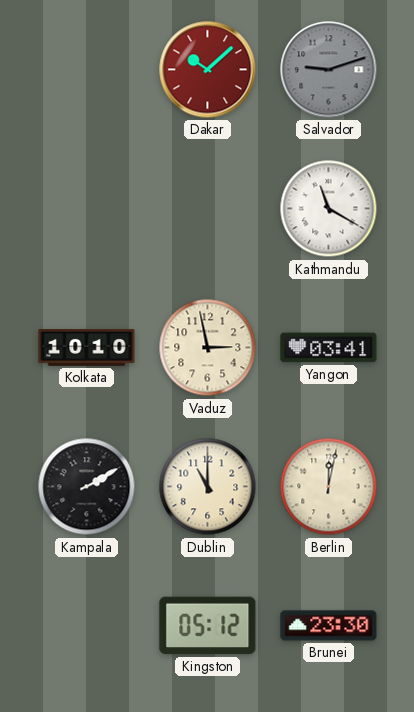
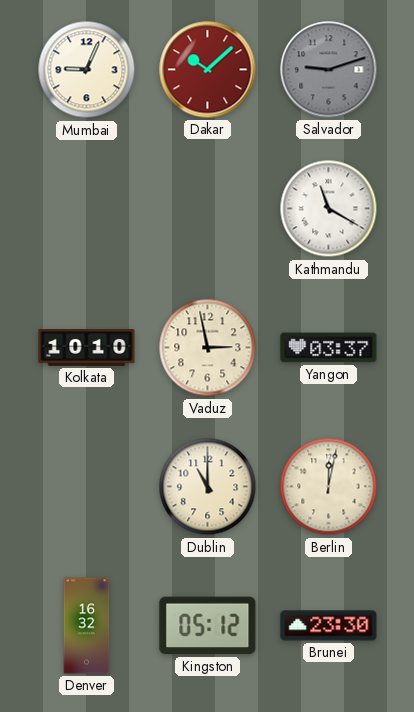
Mumbai: none -> 9:04
Yangon: 03:41 -> 03:37
Kampala: 2:10 -> none
Denver: none -> 16:32
